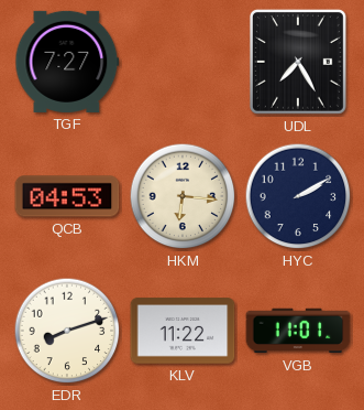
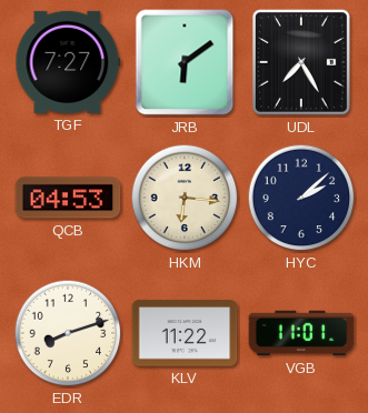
JRB: none -> 6:09
HYC: 2:10 -> 2:08
